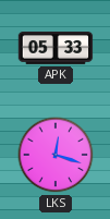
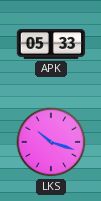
LKS: 12:18 -> 10:18
